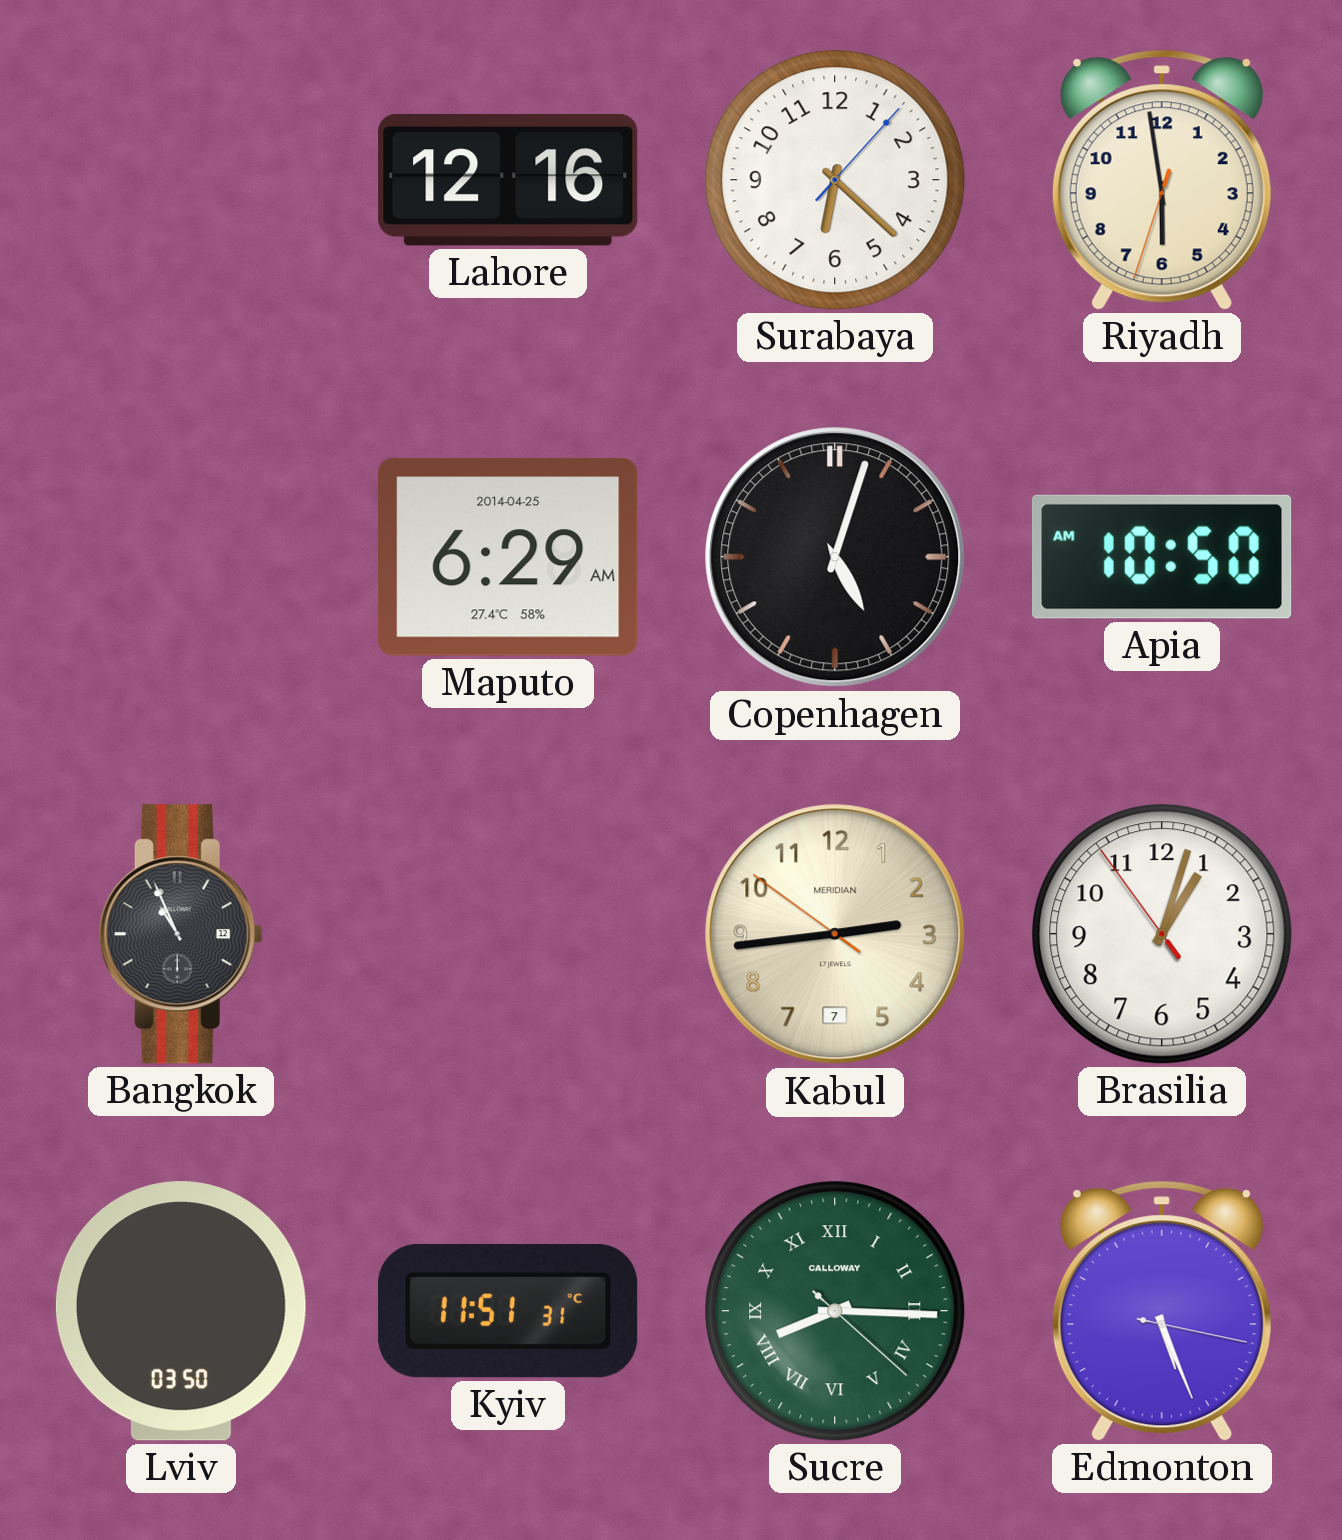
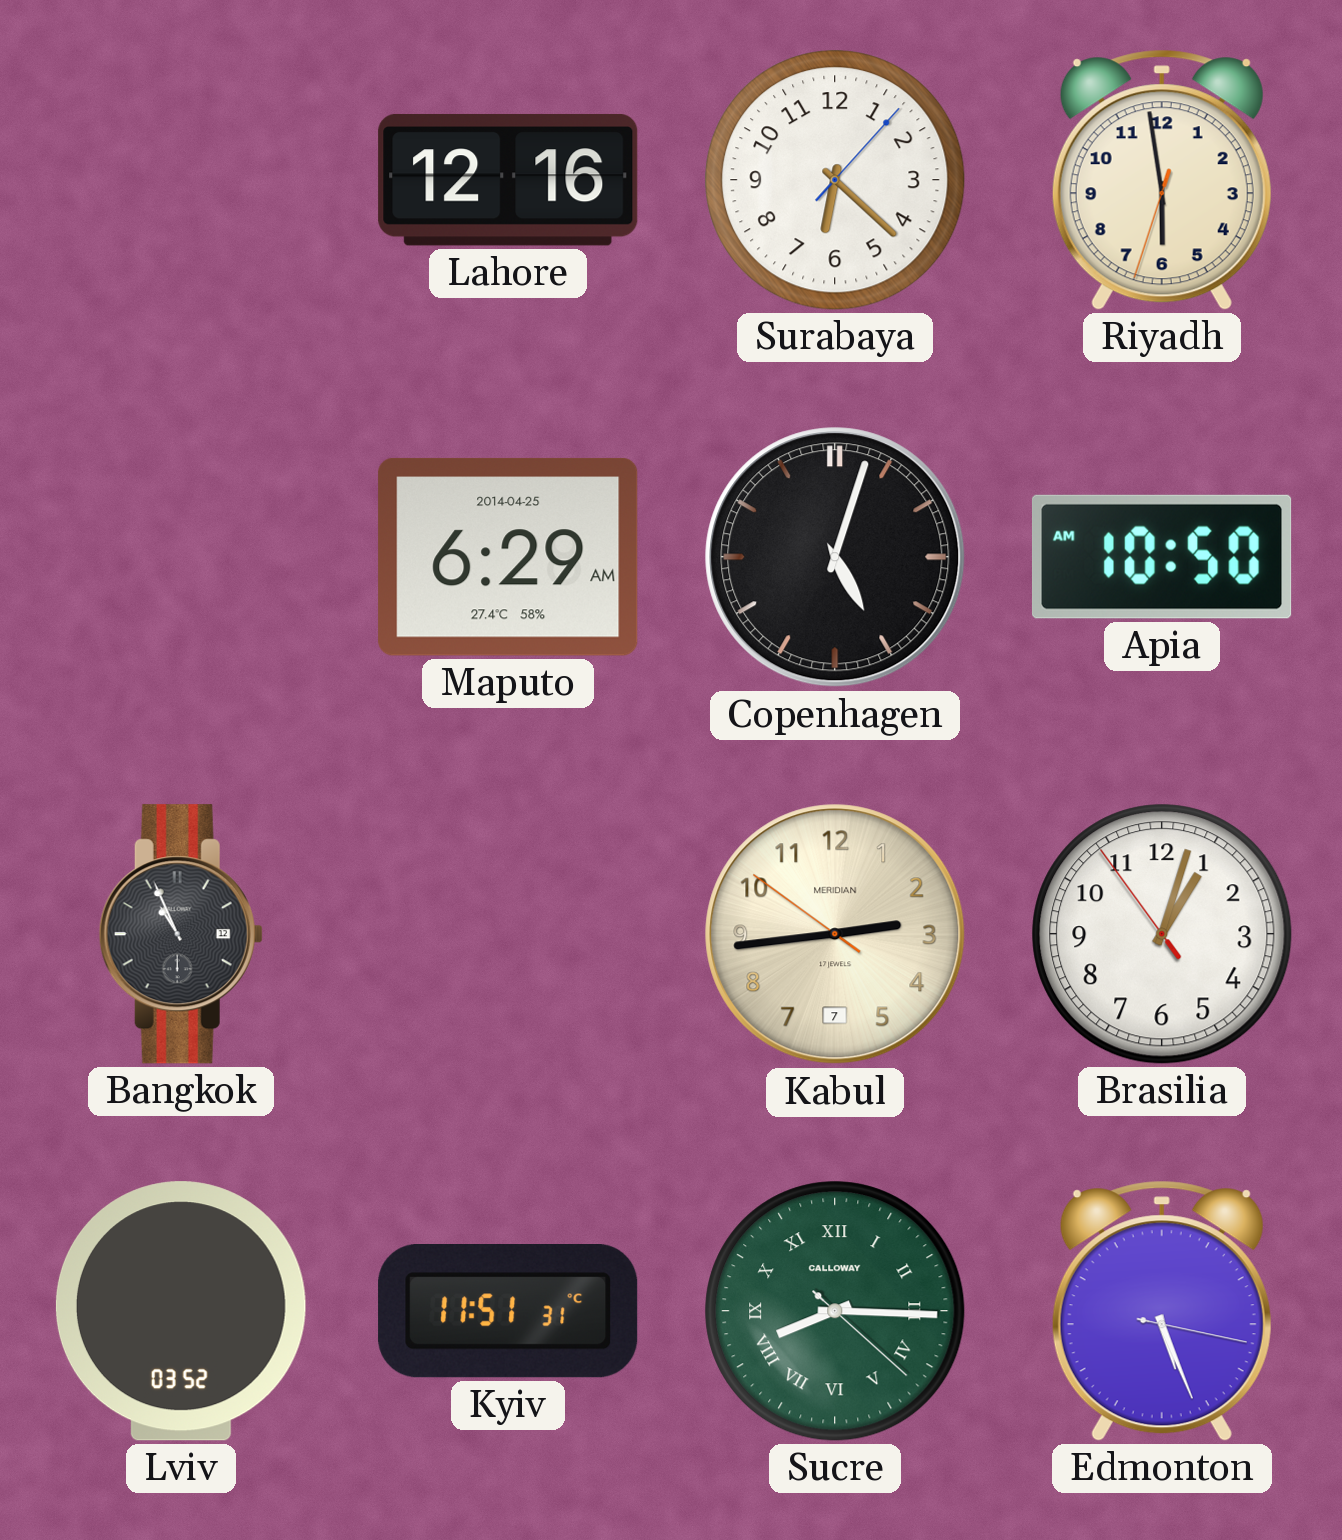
Lviv: 03:50 -> 03:52
